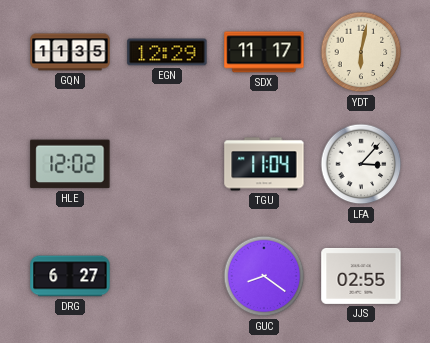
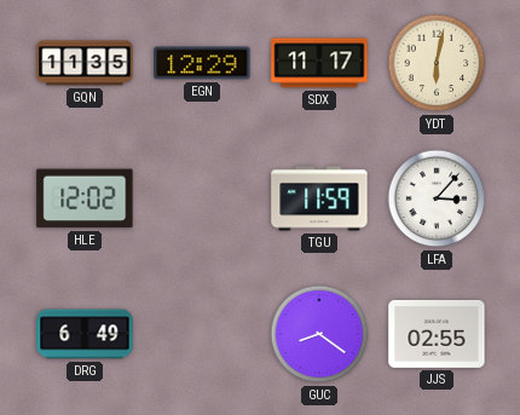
TGU: 11:04 -> 11:59
DRG: 6:27 -> 6:49
